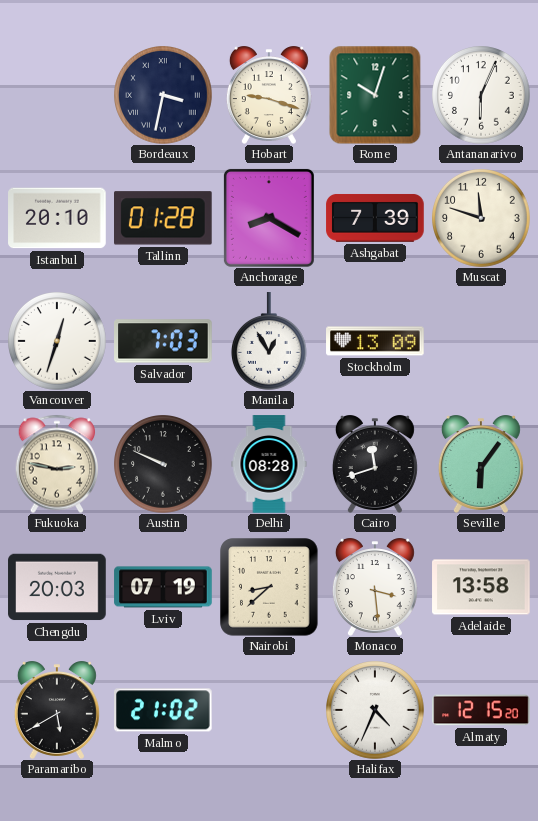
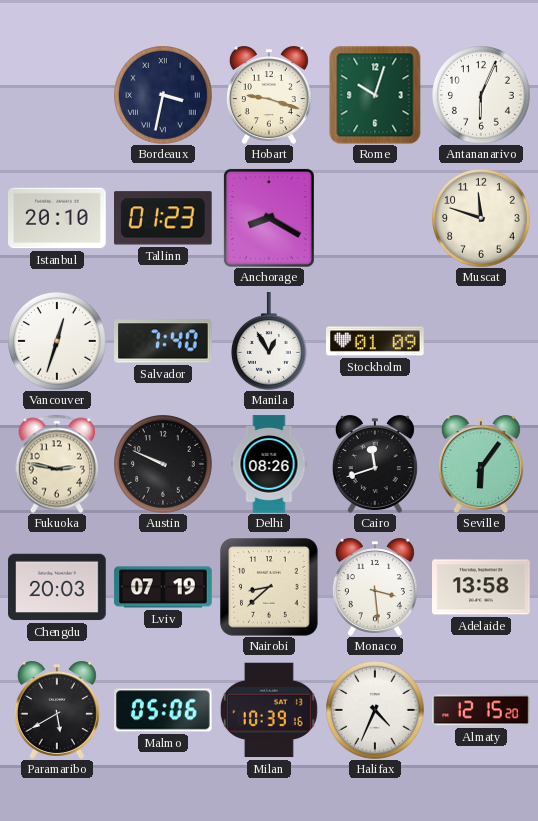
Tallinn: 01:28 -> 01:23
Ashgabat: 7:39 -> none
Salvador: 7:03 -> 7:40
Stockholm: 13:09 -> 01:09
Delhi: 08:28 -> 08:26
Malmo: 21:02 -> 05:06
Milan: none -> 10:39
